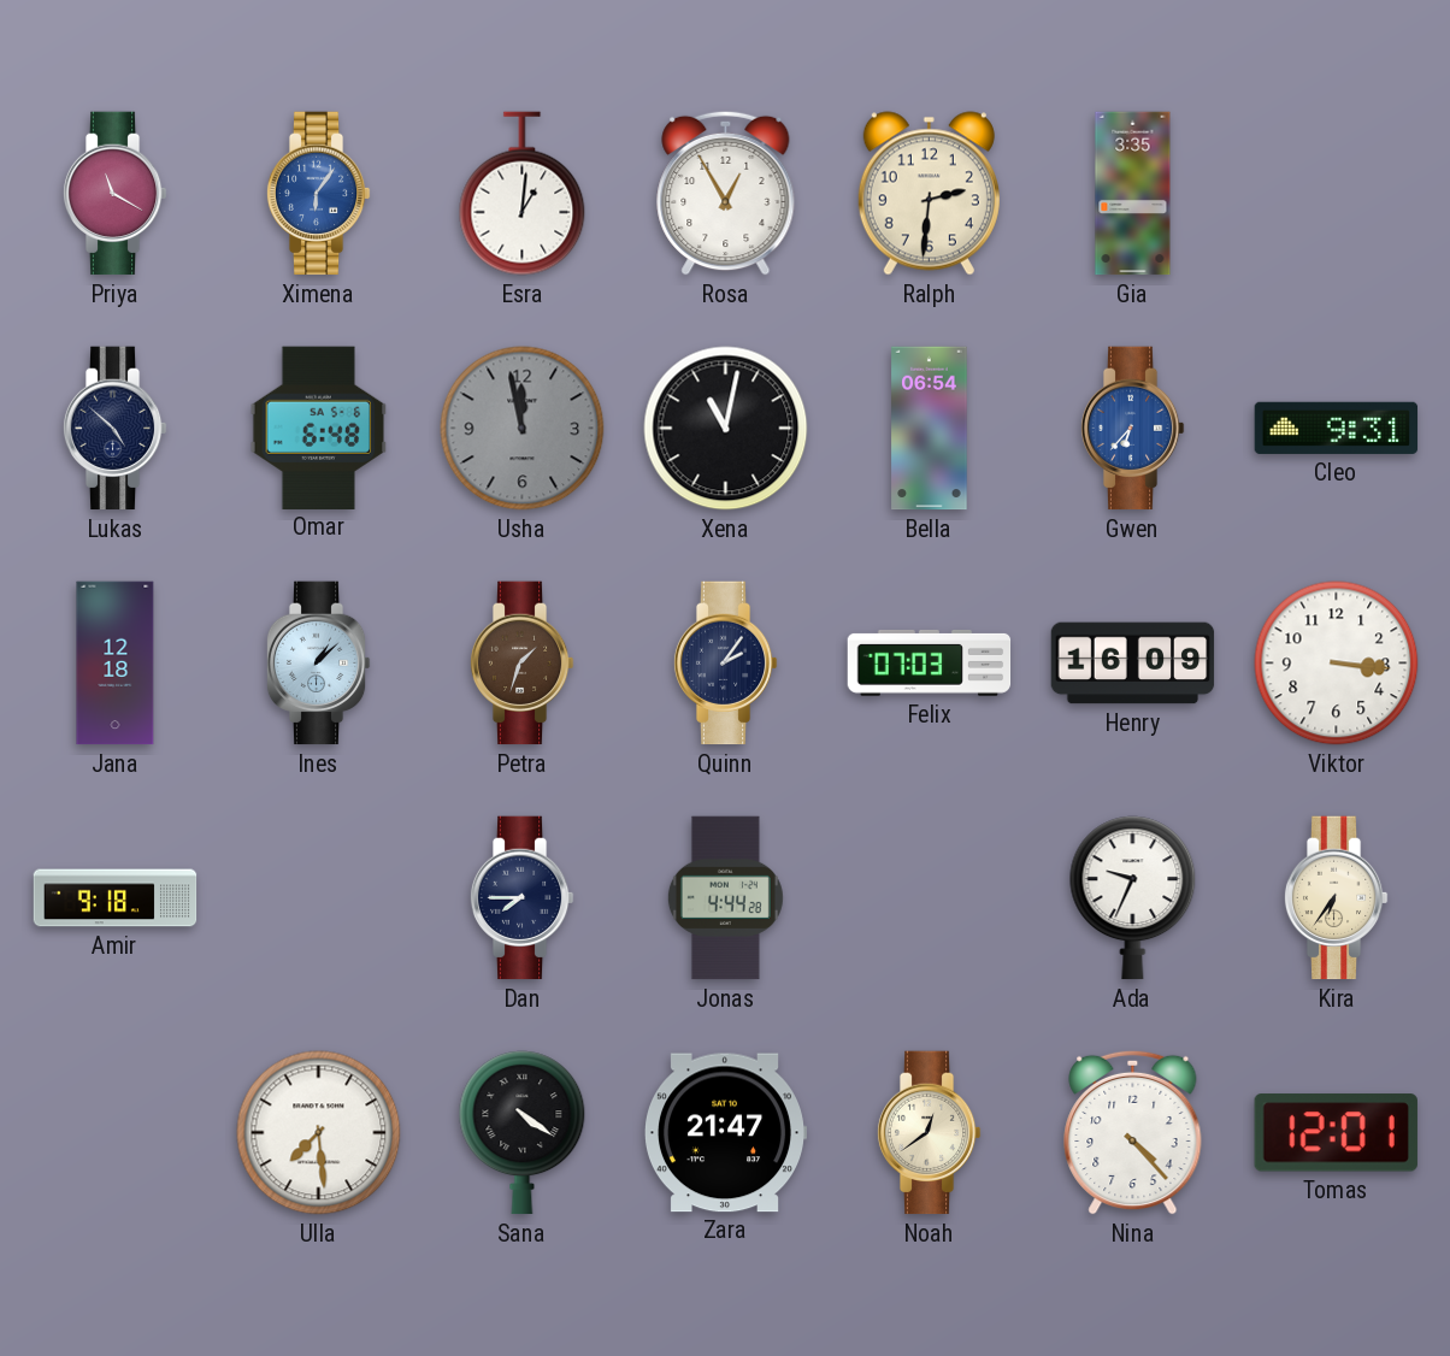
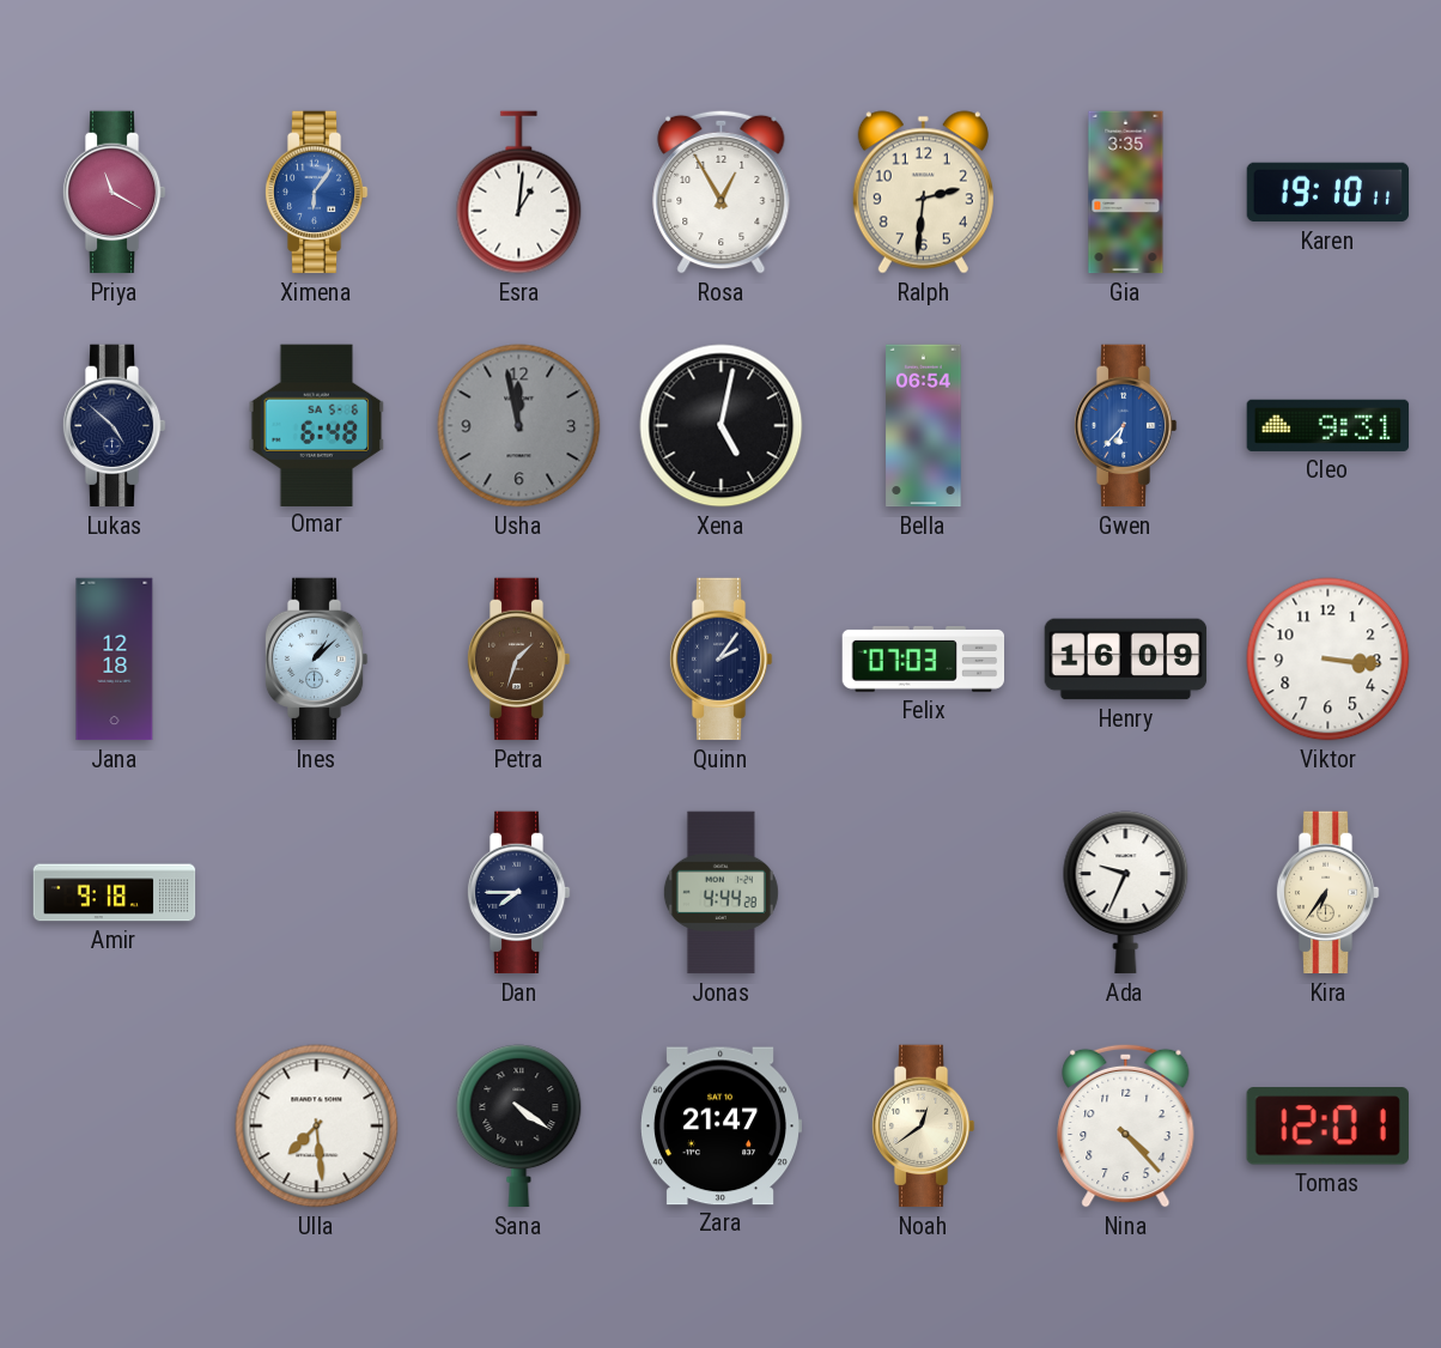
Karen: none -> 19:10
Xena: 11:02 -> 5:02
